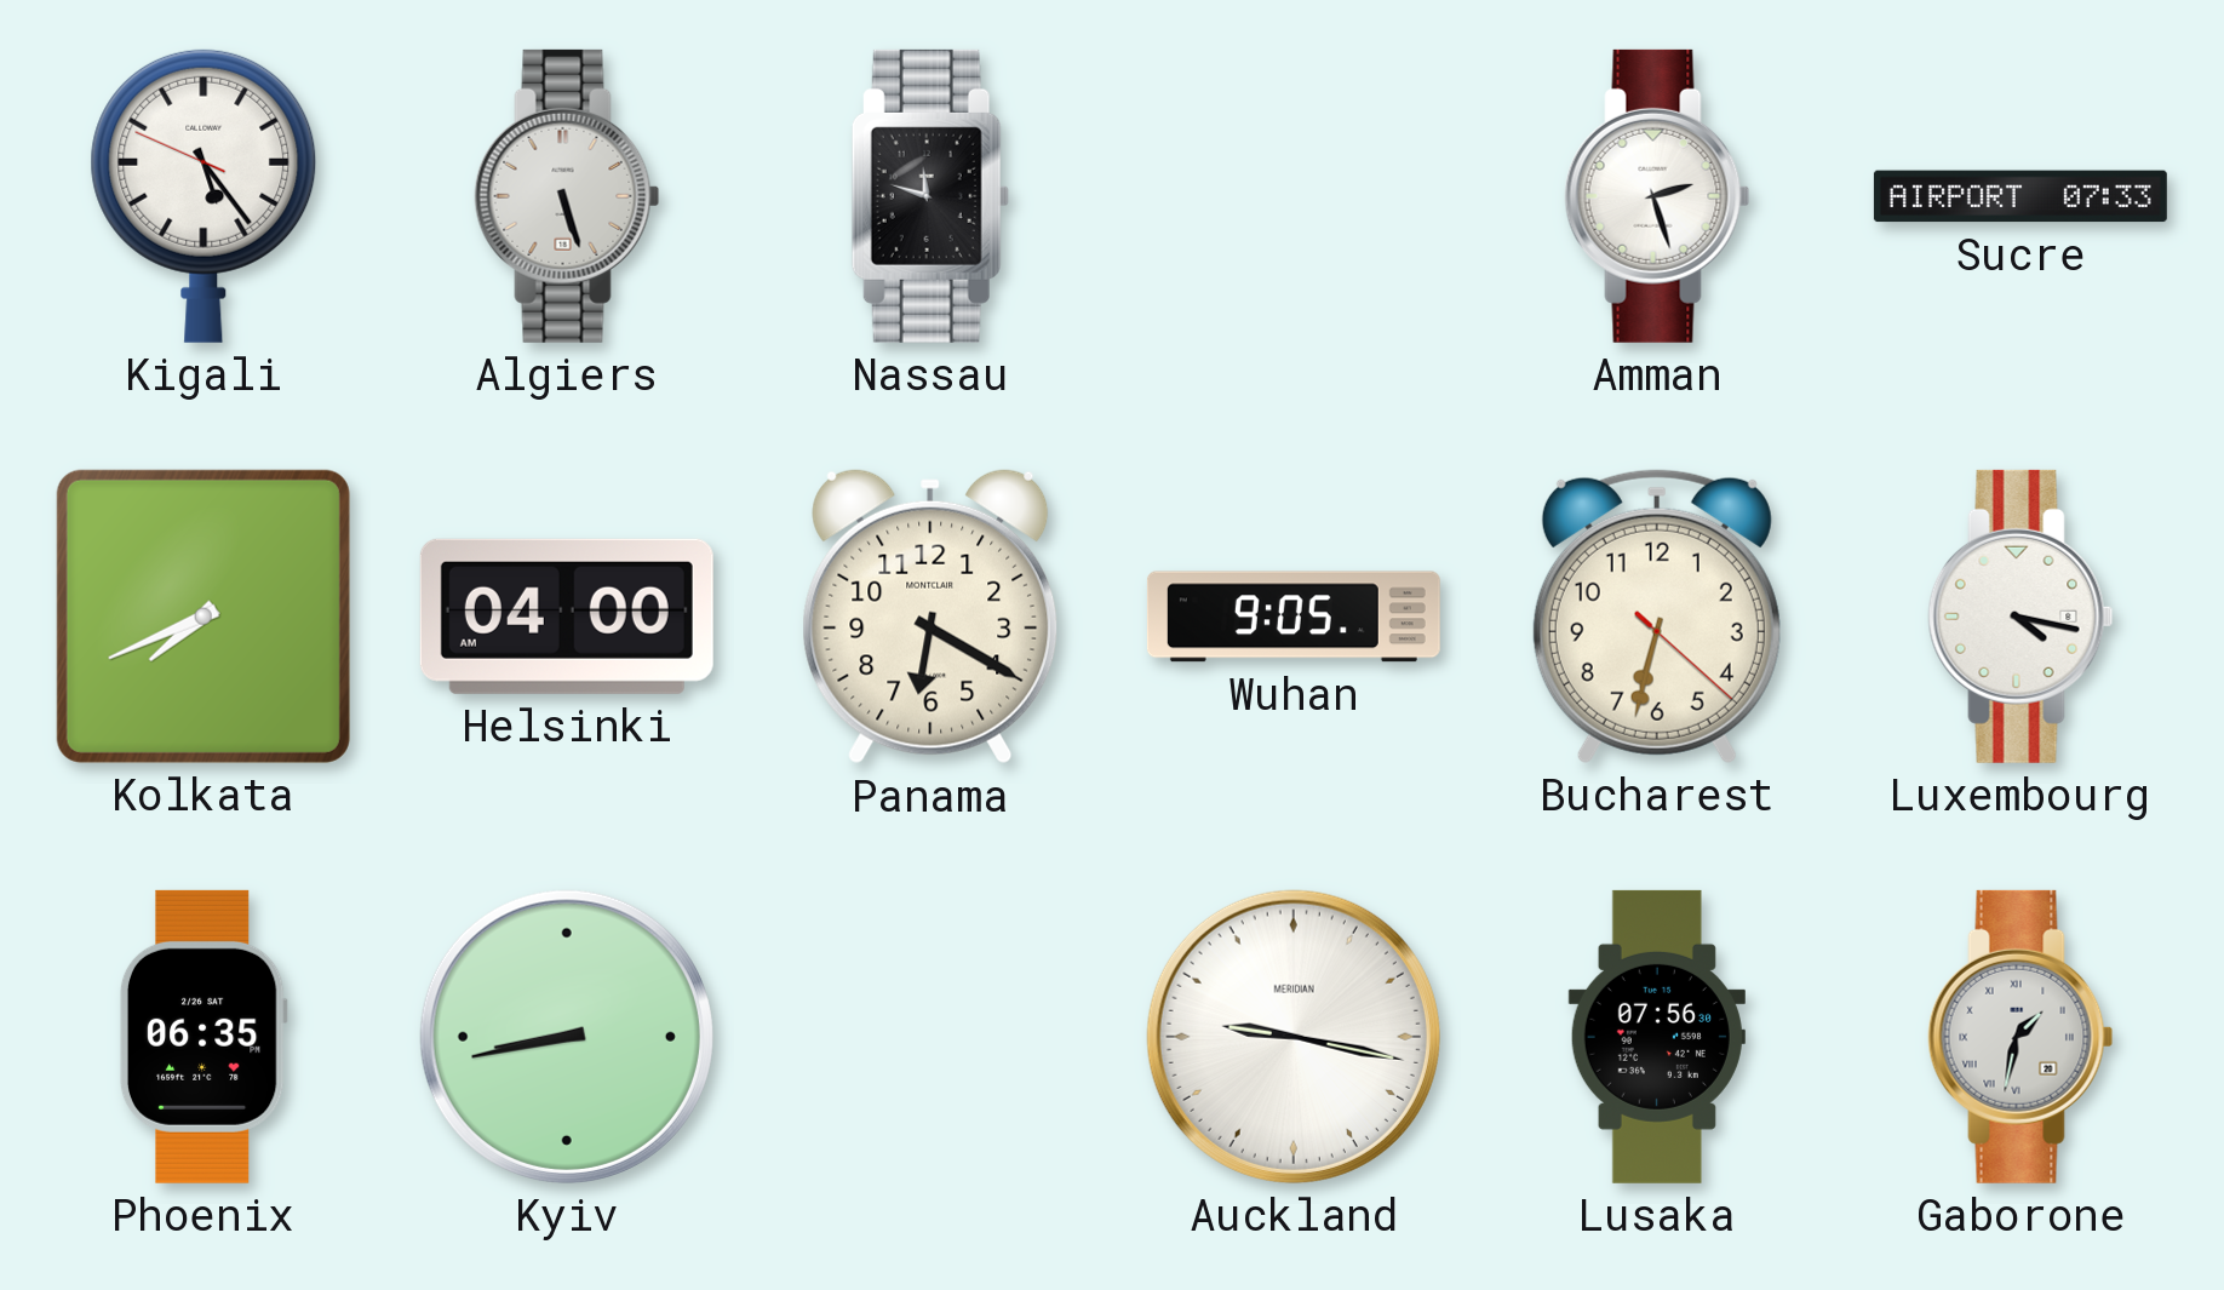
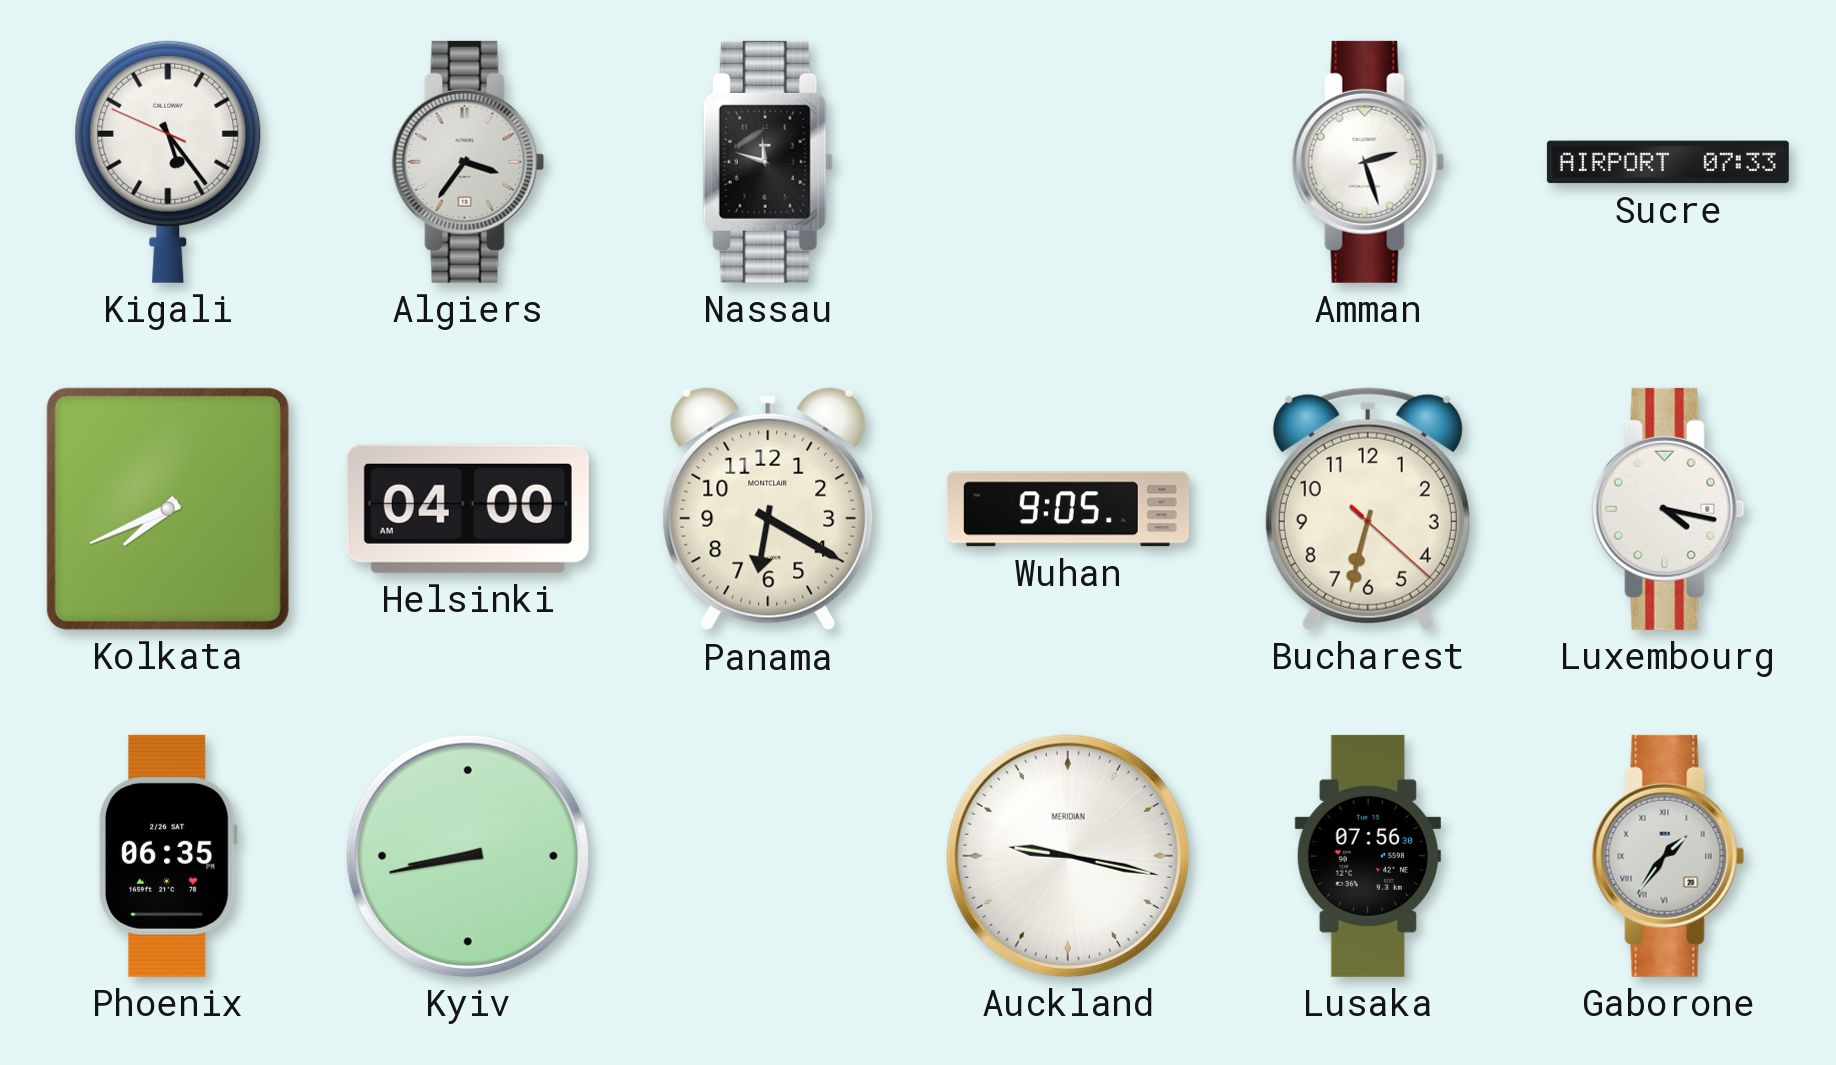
Algiers: 5:27 -> 3:36
Gaborone: 1:32 -> 1:36
